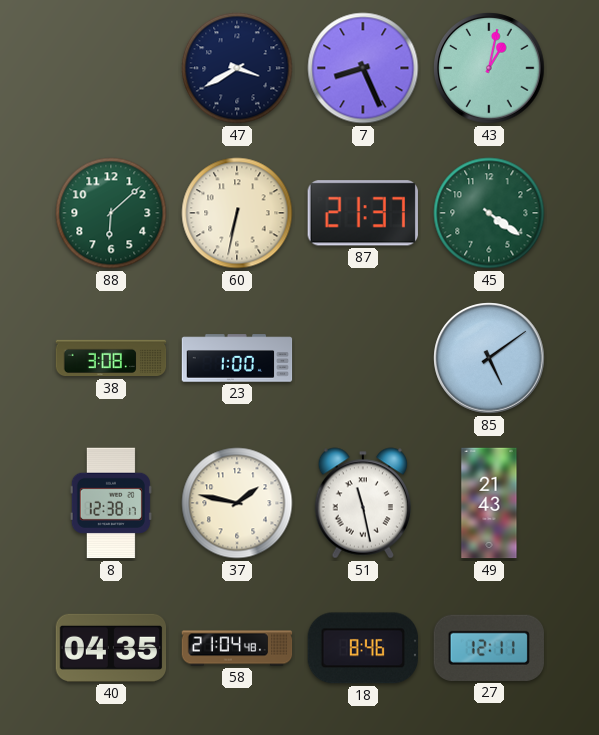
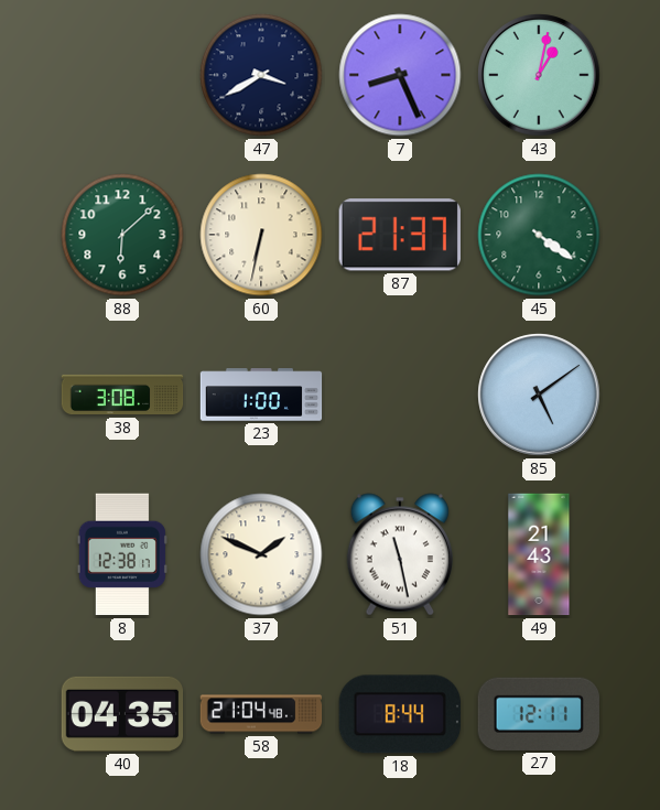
37: 1:47 -> 1:49
18: 8:46 -> 8:44
